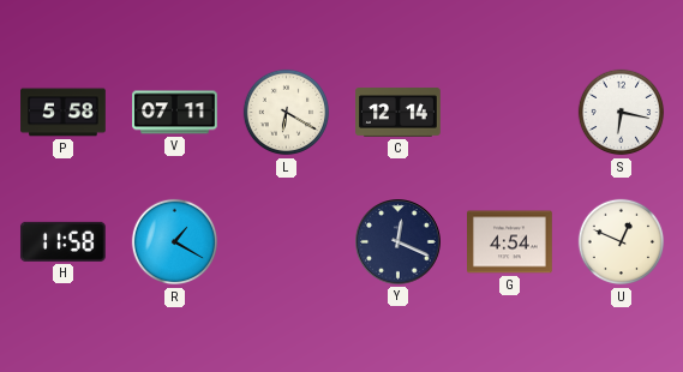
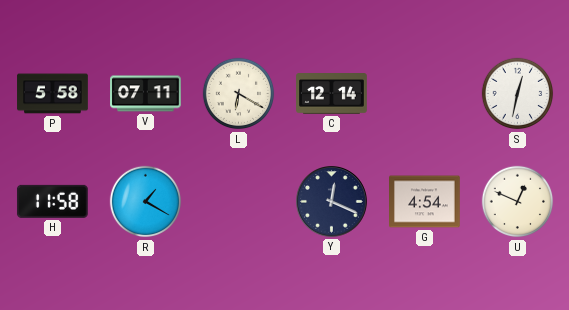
S: 6:17 -> 12:32
